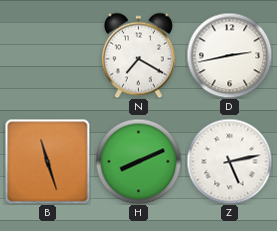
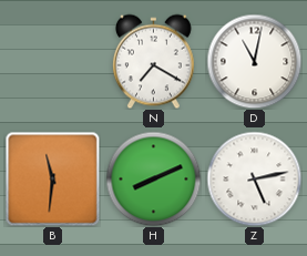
D: 2:43 -> 11:02
B: 11:27 -> 11:31
